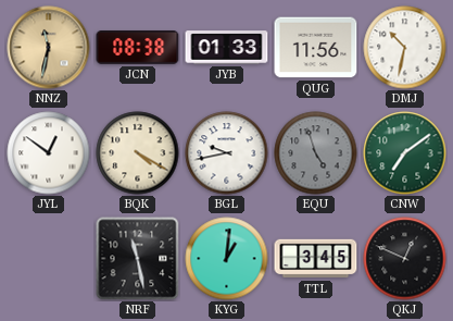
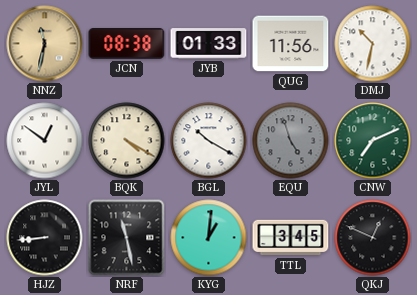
BGL: 9:43 -> 10:20
CNW: 7:09 -> 7:11
HJZ: none -> 8:44
